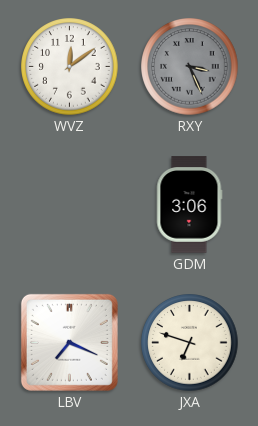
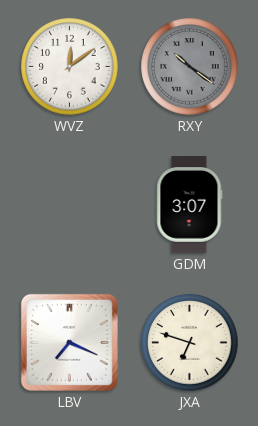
RXY: 3:26 -> 10:21
GDM: 3:06 -> 3:07
